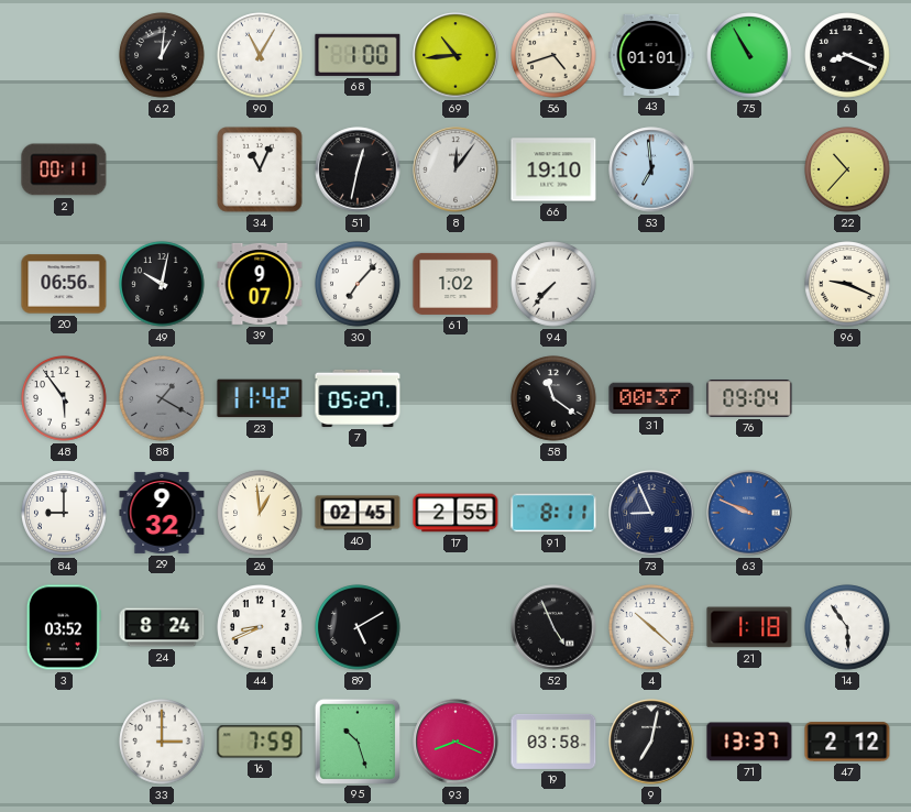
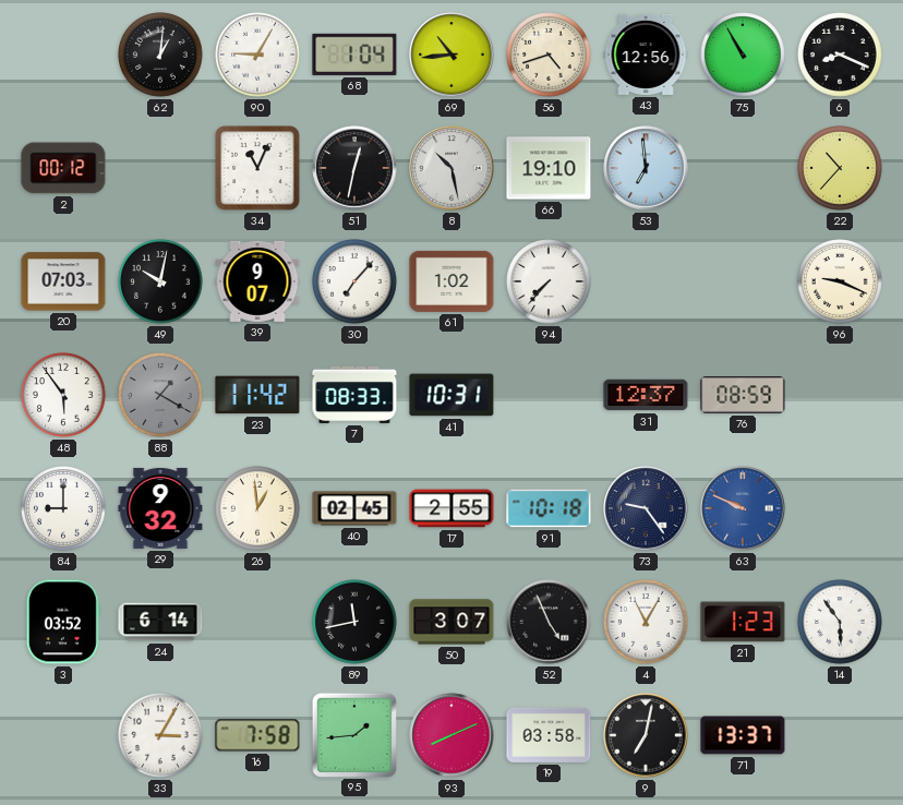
90: 11:05 -> 9:05
68: 1:00 -> 1:04
43: 01:01 -> 12:56
2: 00:11 -> 00:12
8: 12:06 -> 10:28
20: 06:56 -> 07:03
7: 05:27 -> 08:33
41: none -> 10:31
58: 11:21 -> none
31: 00:37 -> 12:37
76: 09:04 -> 08:59
91: 8:11 -> 10:18
73: 8:56 -> 9:24
24: 8:24 -> 6:14
44: 8:41 -> none
89: 5:10 -> 11:43
50: none -> 3:07
4: 10:22 -> 11:05
21: 1:18 -> 1:23
33: 3:00 -> 3:05
16: 7:59 -> 7:58
95: 10:27 -> 1:44
93: 8:19 -> 8:11
47: 2:12 -> none
